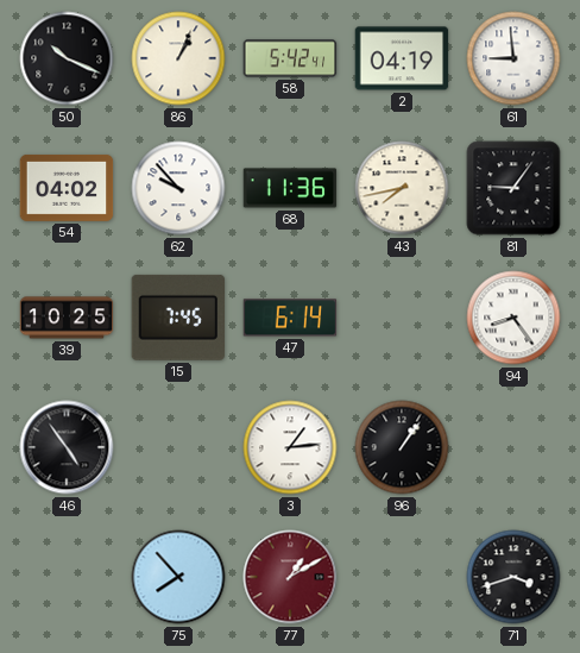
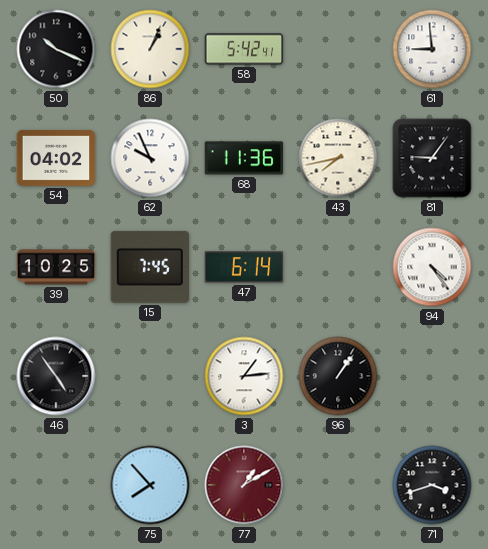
2: 04:19 -> none
62: 9:53 -> 9:56
94: 8:24 -> 4:24
